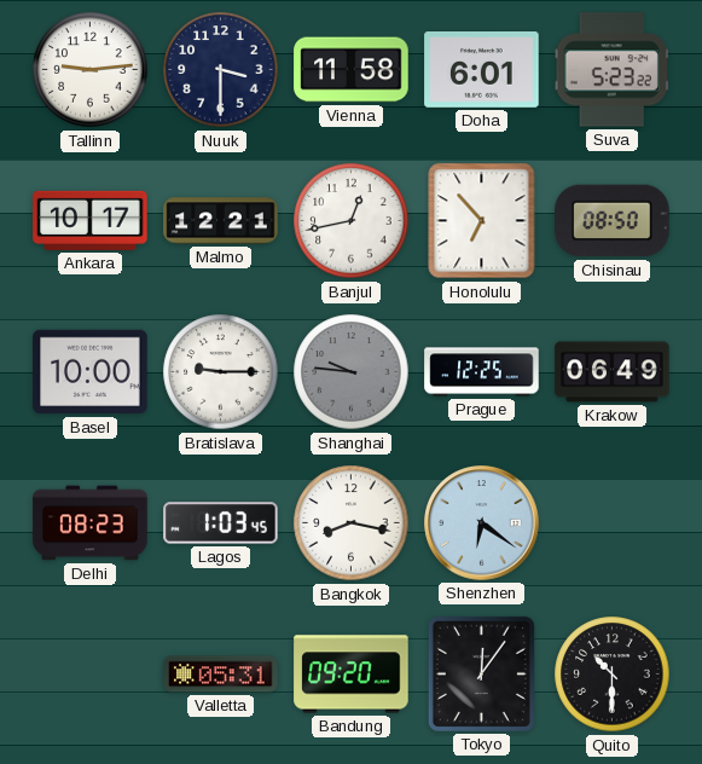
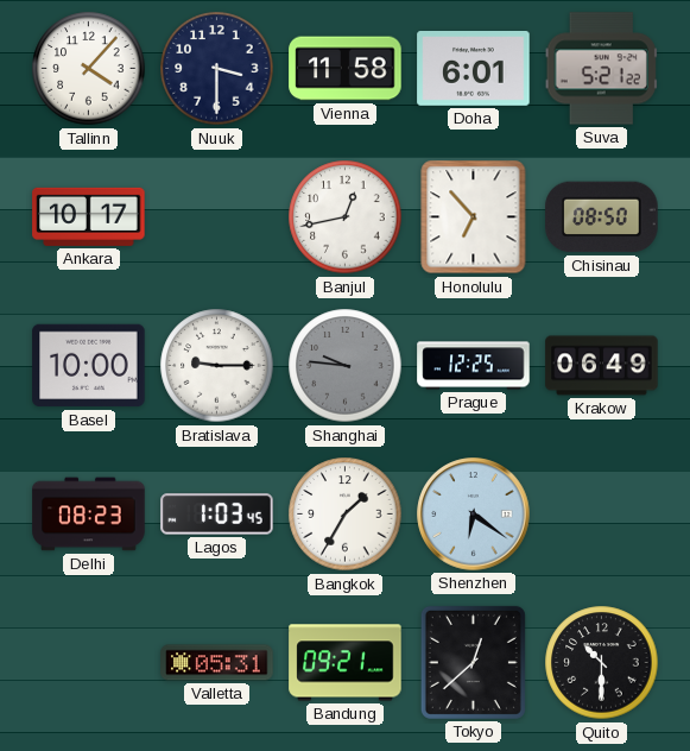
Tallinn: 9:14 -> 4:07
Suva: 5:23 -> 5:21
Malmo: 12:21 -> none
Bangkok: 8:17 -> 1:35
Bandung: 09:20 -> 09:21
Tokyo: 12:06 -> 12:38
